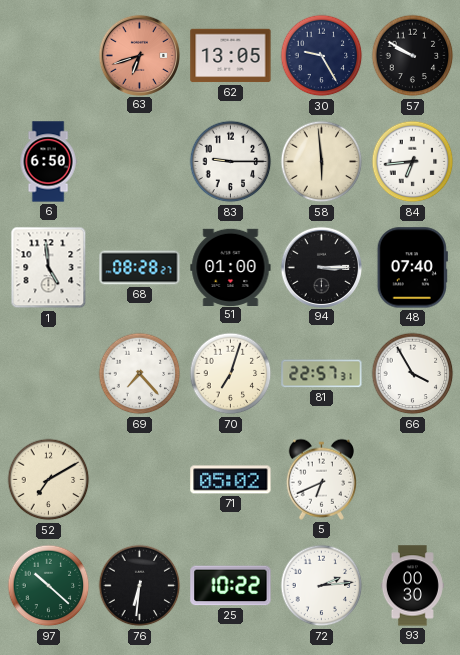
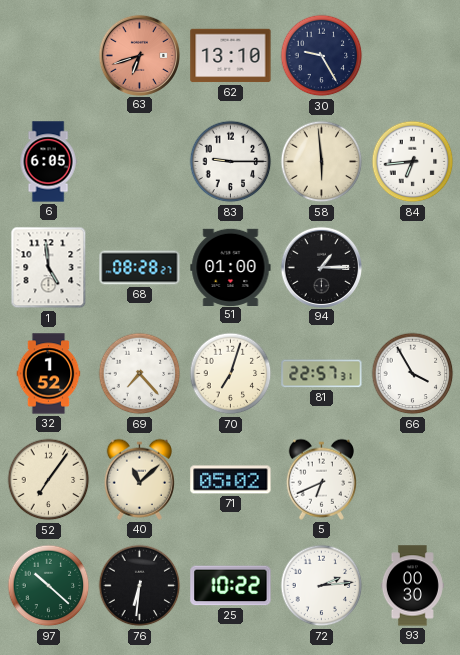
62: 13:05 -> 13:10
57: 9:50 -> none
6: 6:50 -> 6:05
94: 3:15 -> 1:15
48: 07:40 -> none
32: none -> 1:52
52: 7:10 -> 7:06
40: none -> 11:08
